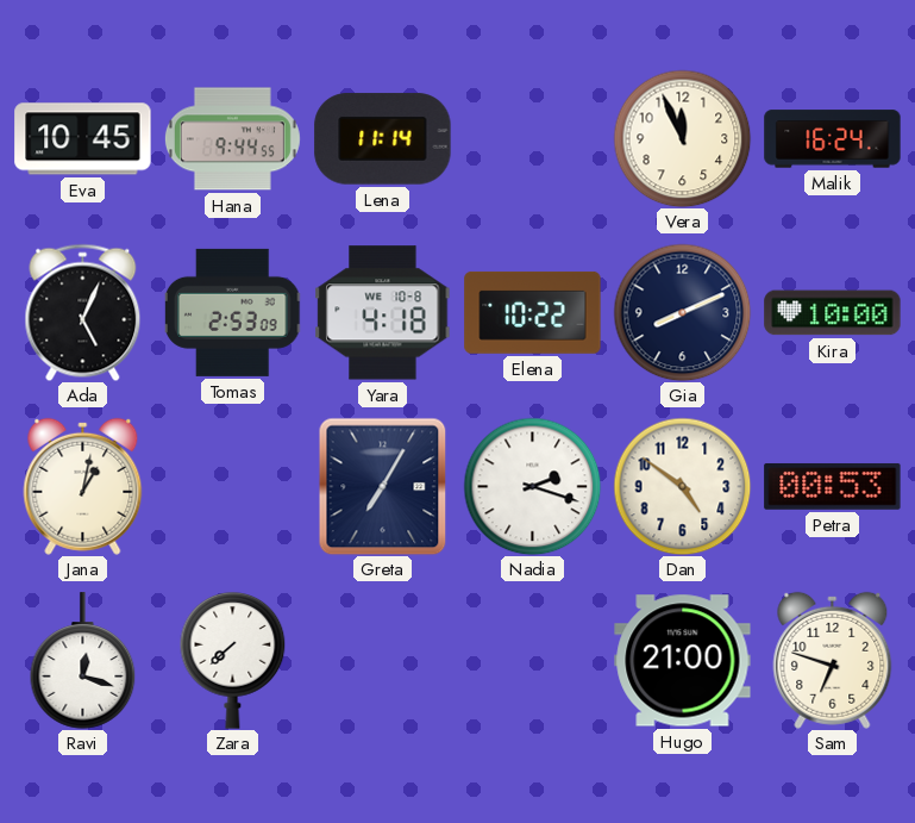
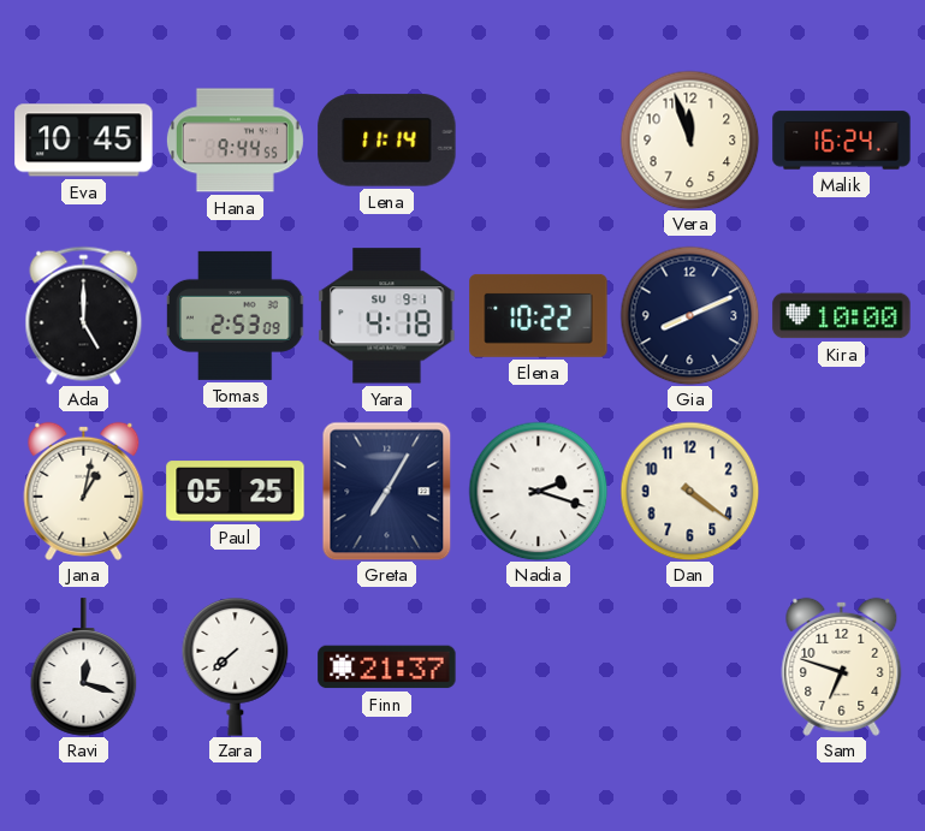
Vera: 11:56 -> 11:57
Ada: 5:04 -> 5:00
Yara date: WE 10-8 -> SU 9-1
Paul: none -> 05:25
Dan: 4:51 -> 4:21
Petra: 00:53 -> none
Finn: none -> 21:37
Hugo: 21:00 -> none
